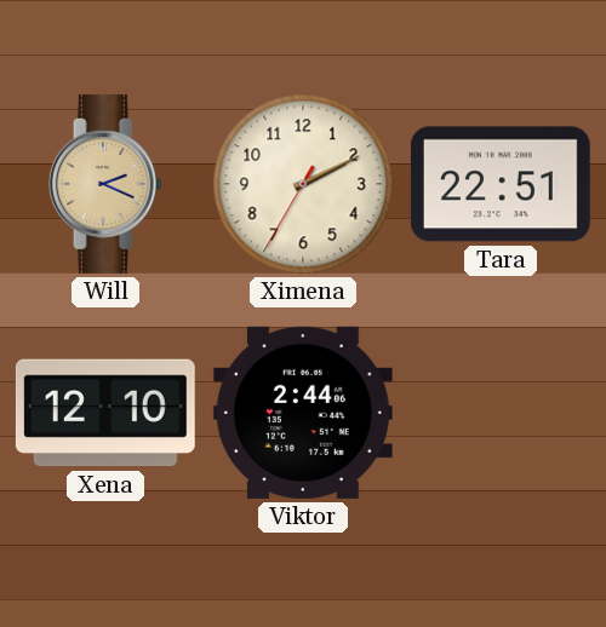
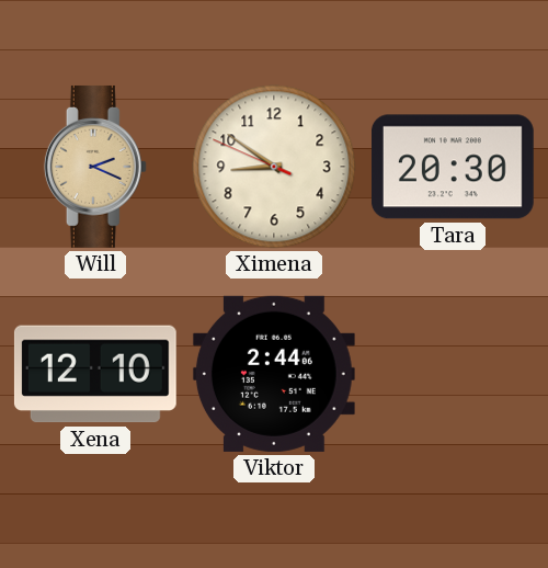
Ximena: 2:10 -> 8:50
Tara: 22:51 -> 20:30
